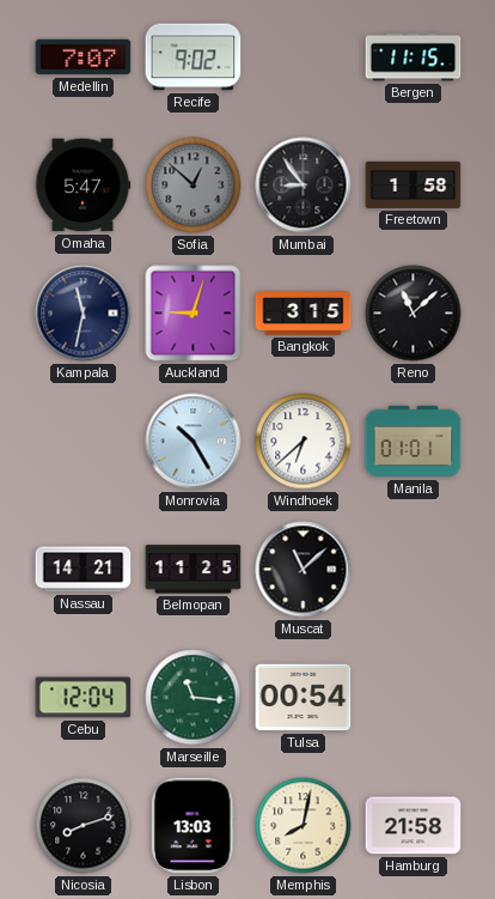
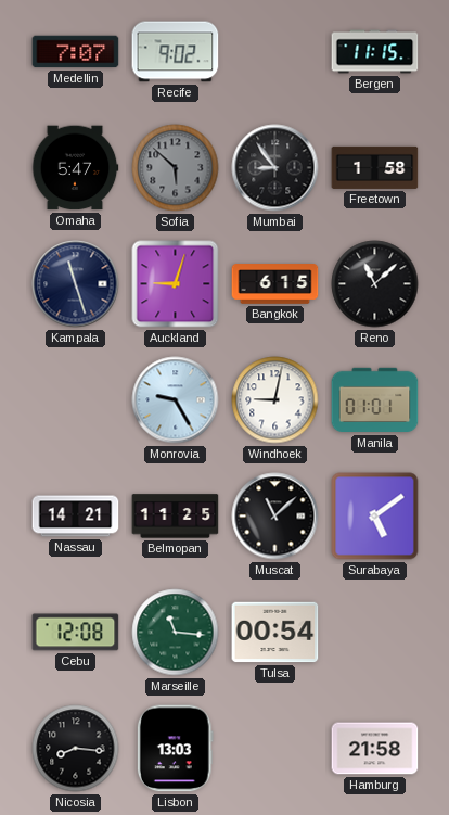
Sofia: 12:52 -> 5:52
Kampala: 11:32 -> 11:27
Bangkok: 3:15 -> 6:15
Monrovia: 10:25 -> 9:25
Windhoek: 6:38 -> 9:02
Surabaya: none -> 5:09
Cebu: 12:04 -> 12:08
Nicosia: 8:12 -> 8:16
Memphis: 8:02 -> none
